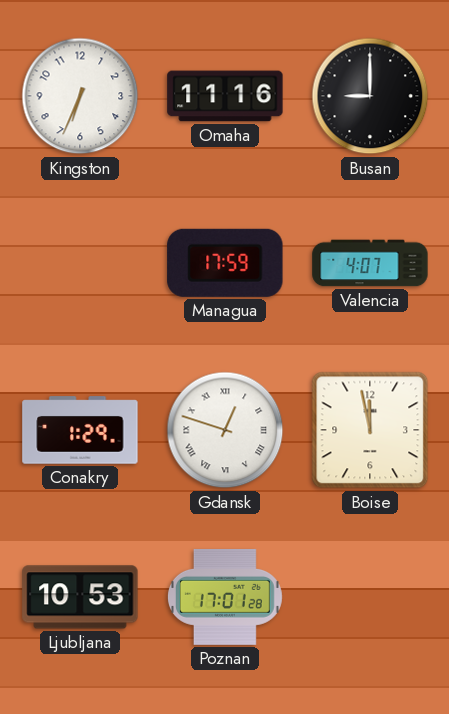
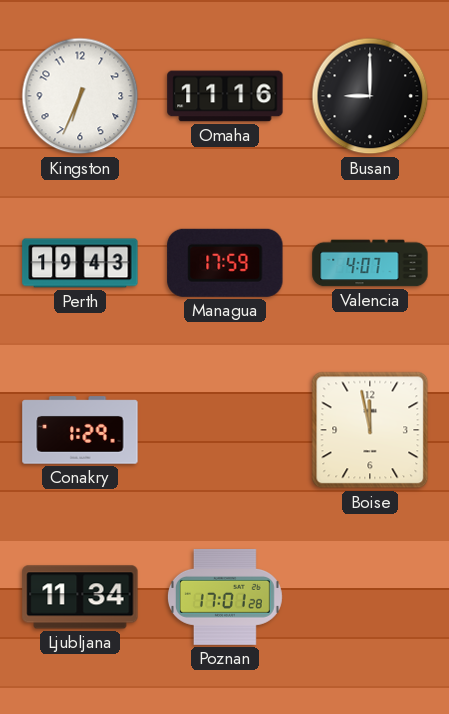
Perth: none -> 19:43
Gdansk: 12:48 -> none
Ljubljana: 10:53 -> 11:34
